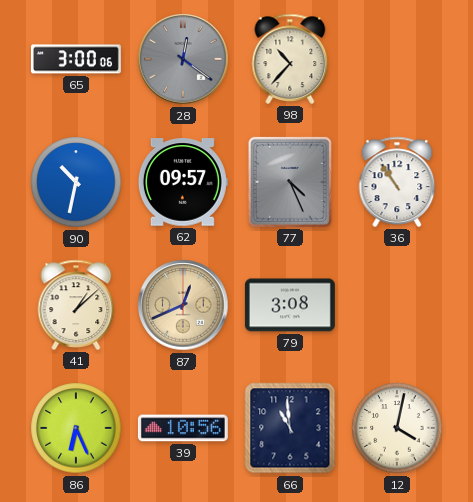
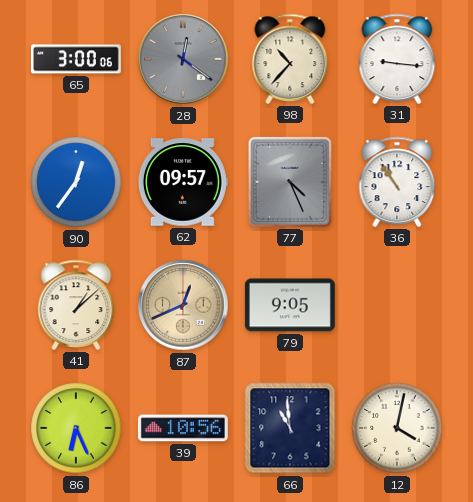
31: none -> 9:16
90: 10:32 -> 12:36
79: 3:08 -> 9:05
